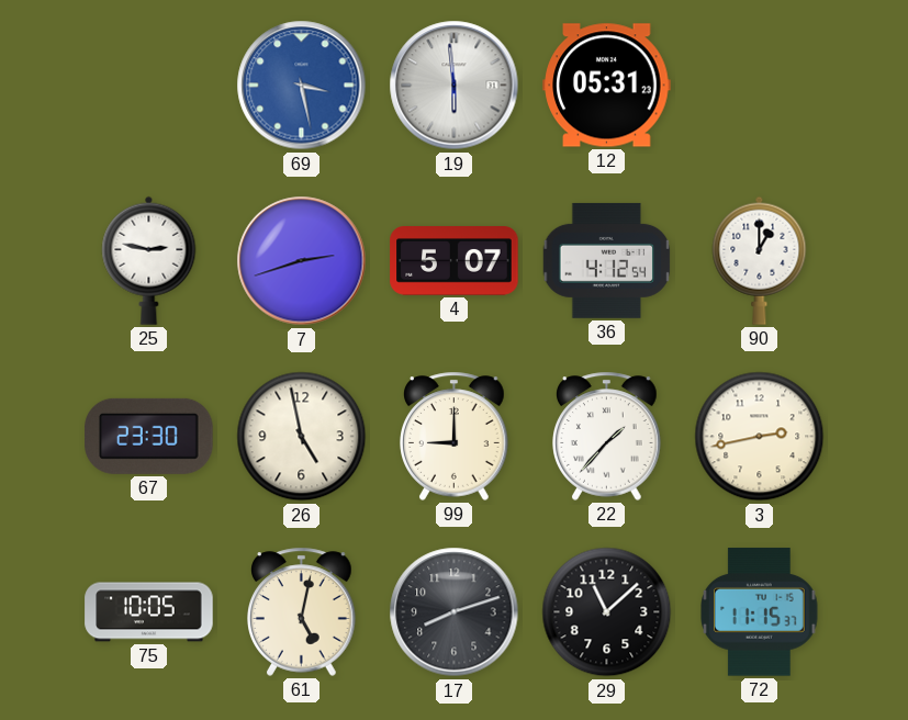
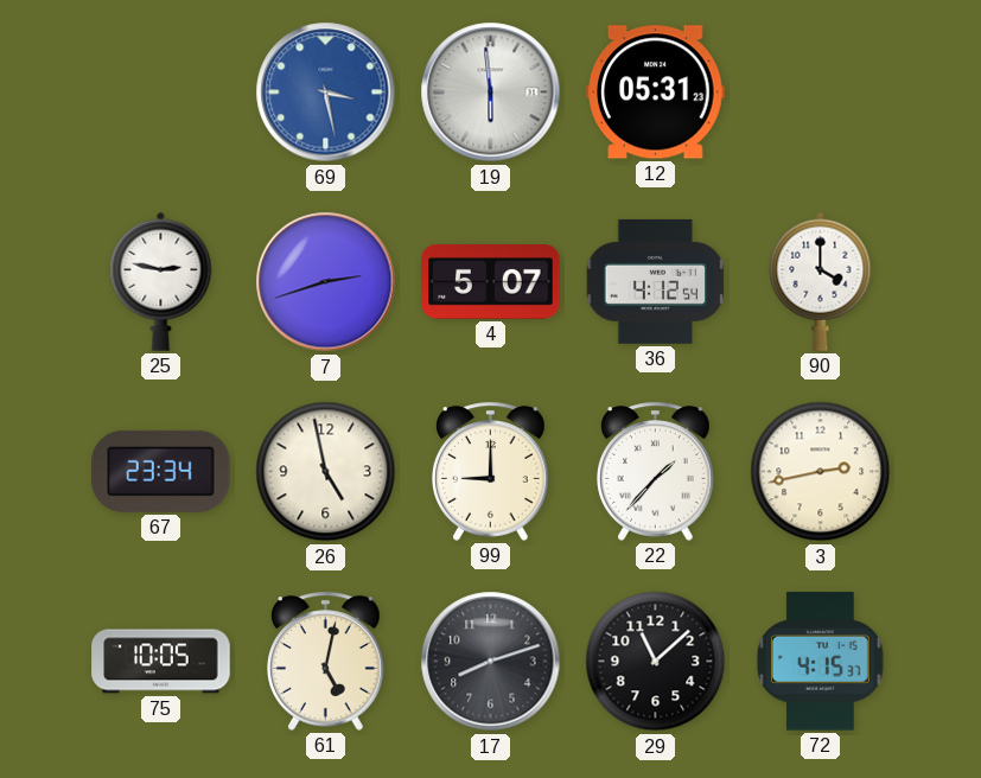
90: 1:00 -> 4:00
67: 23:30 -> 23:34
72: 11:15 -> 4:15
